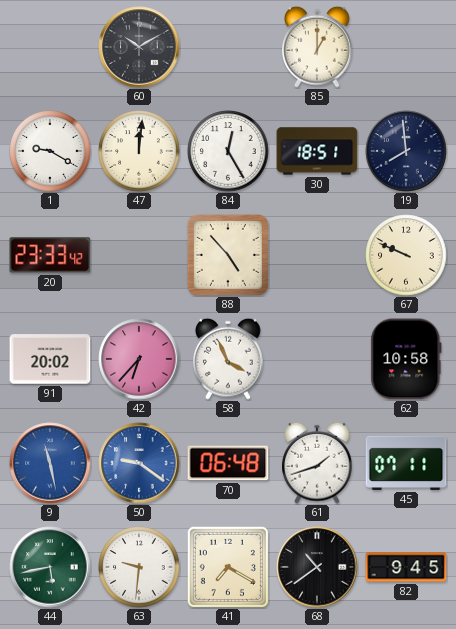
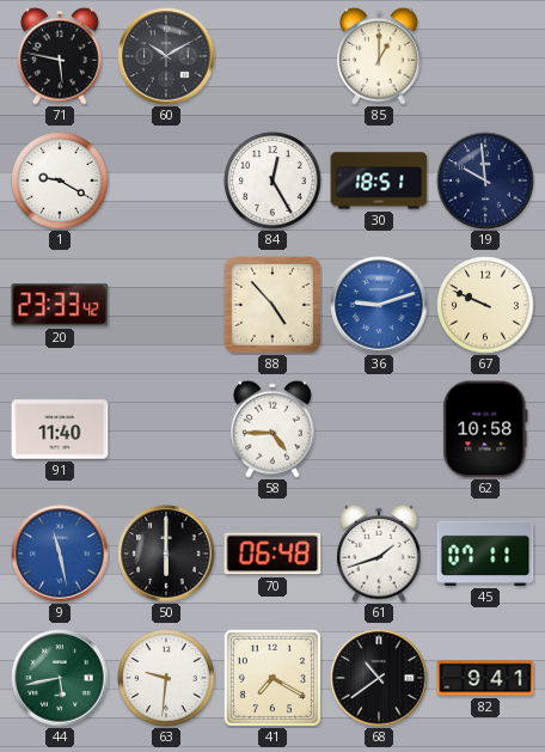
71: none -> 5:47
47: 12:01 -> none
19: 7:59 -> 9:59
36: none -> 9:12
91: 20:02 -> 11:40
42: 6:37 -> none
58: 3:56 -> 4:45
50: 9:21 -> 6:00
50 dial: blue -> black
82: 9:45 -> 9:41
